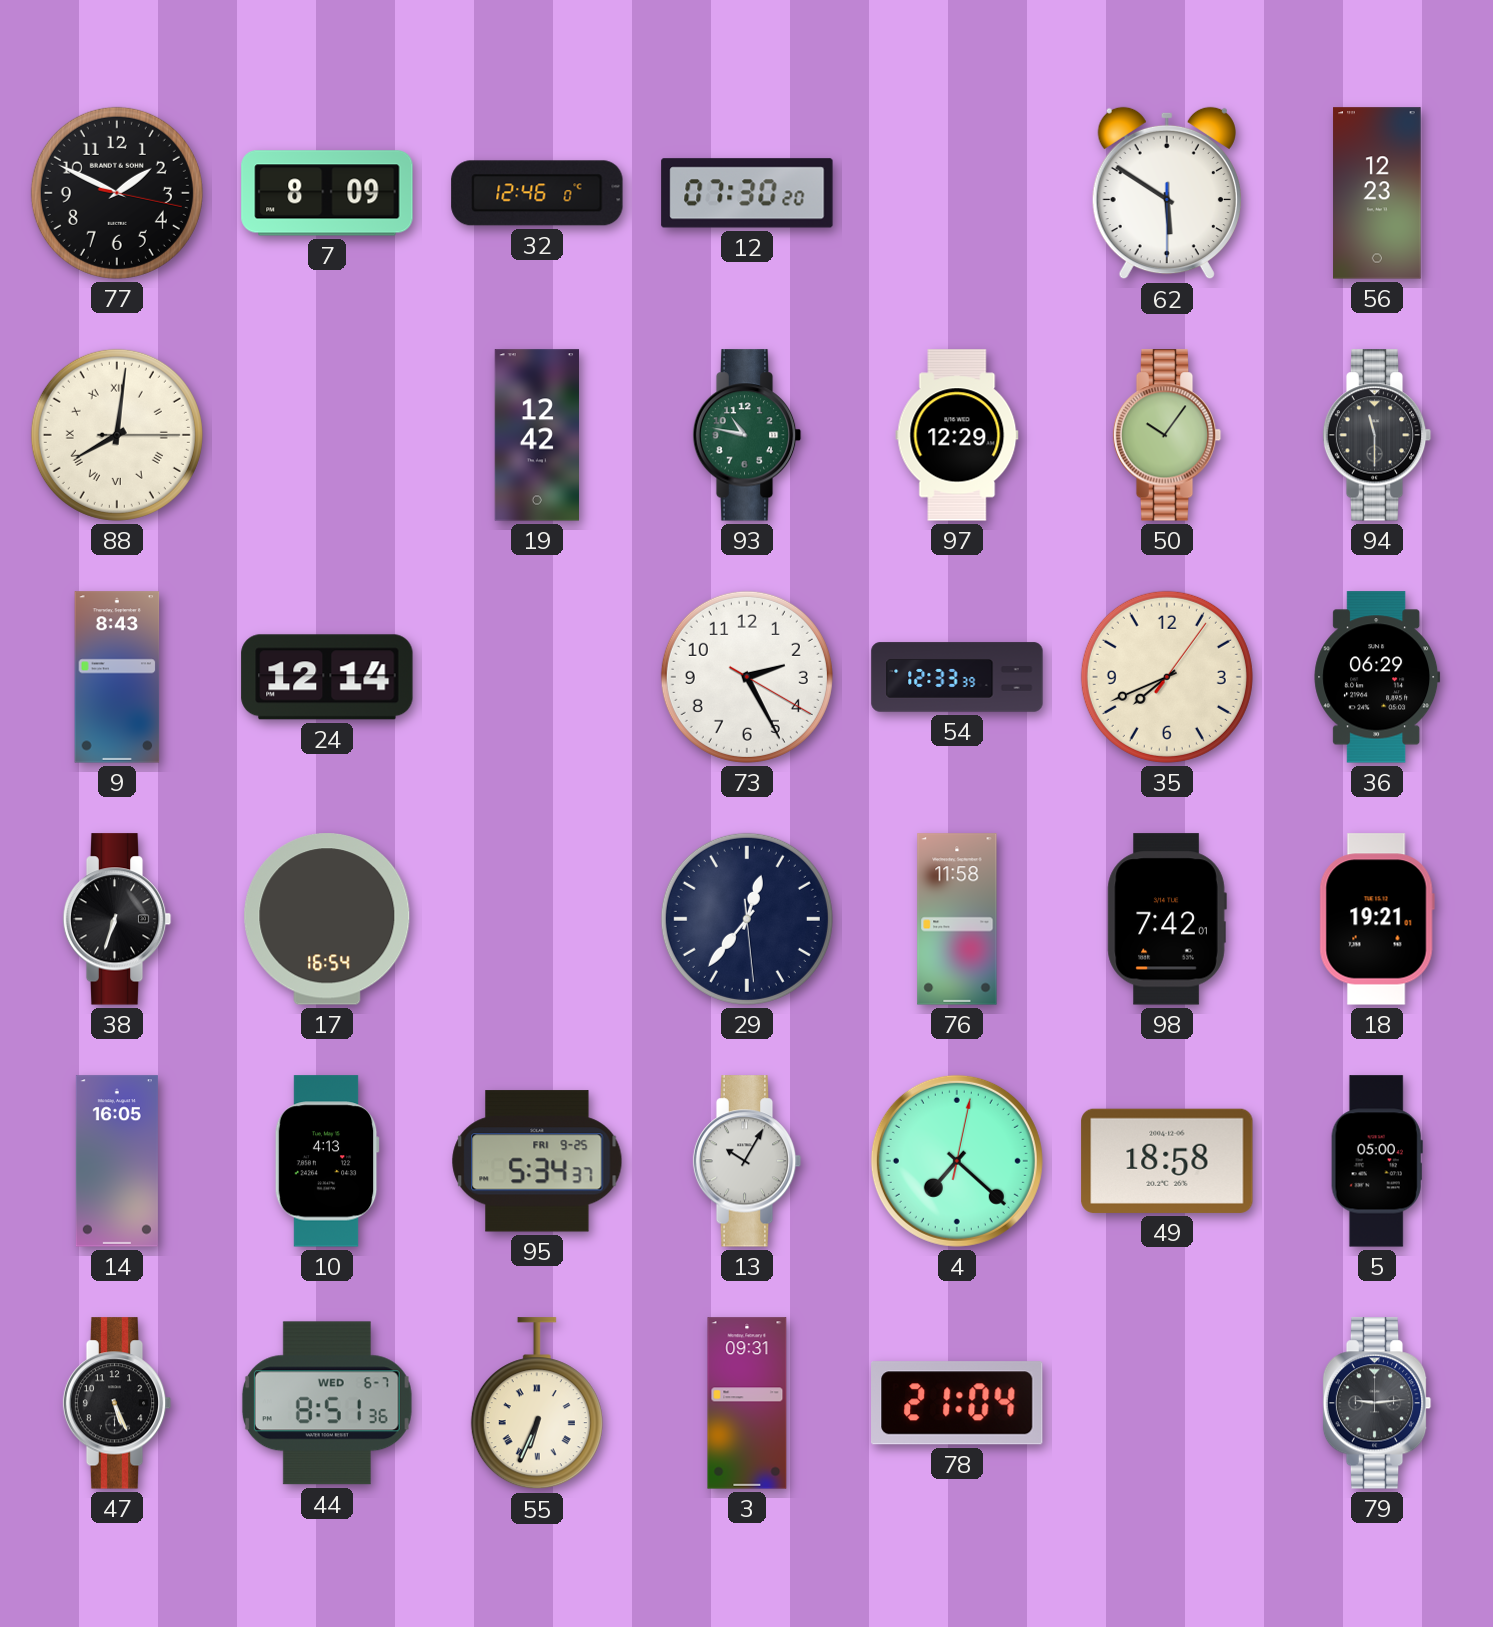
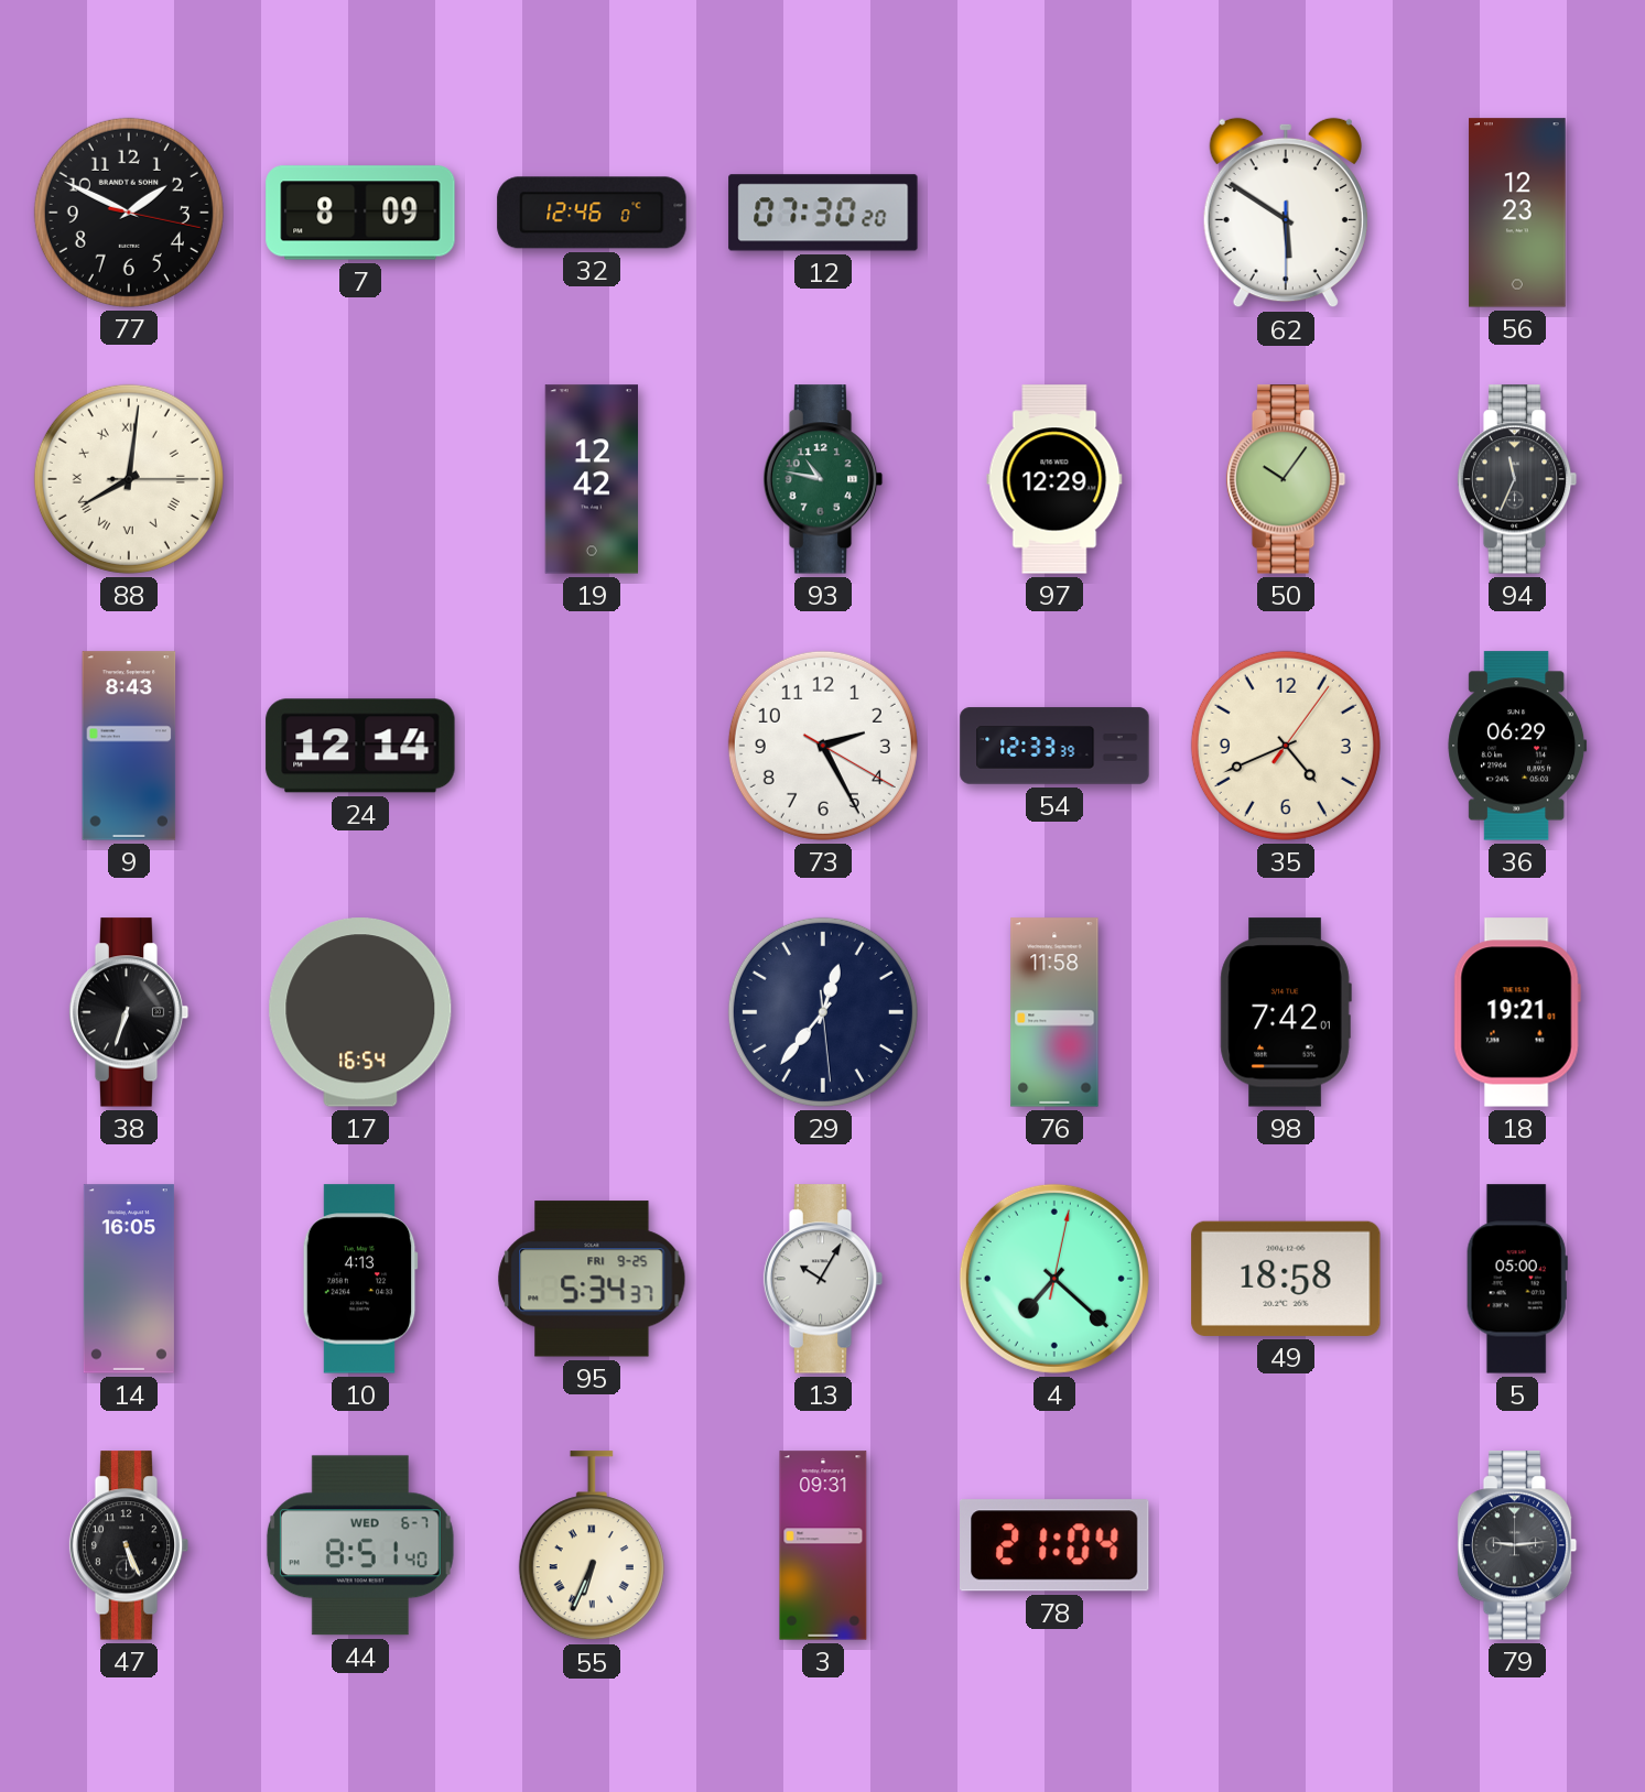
94: 11:30 -> 11:34
35: 7:41 -> 4:41
44: 8:51:36 -> 8:51:40
